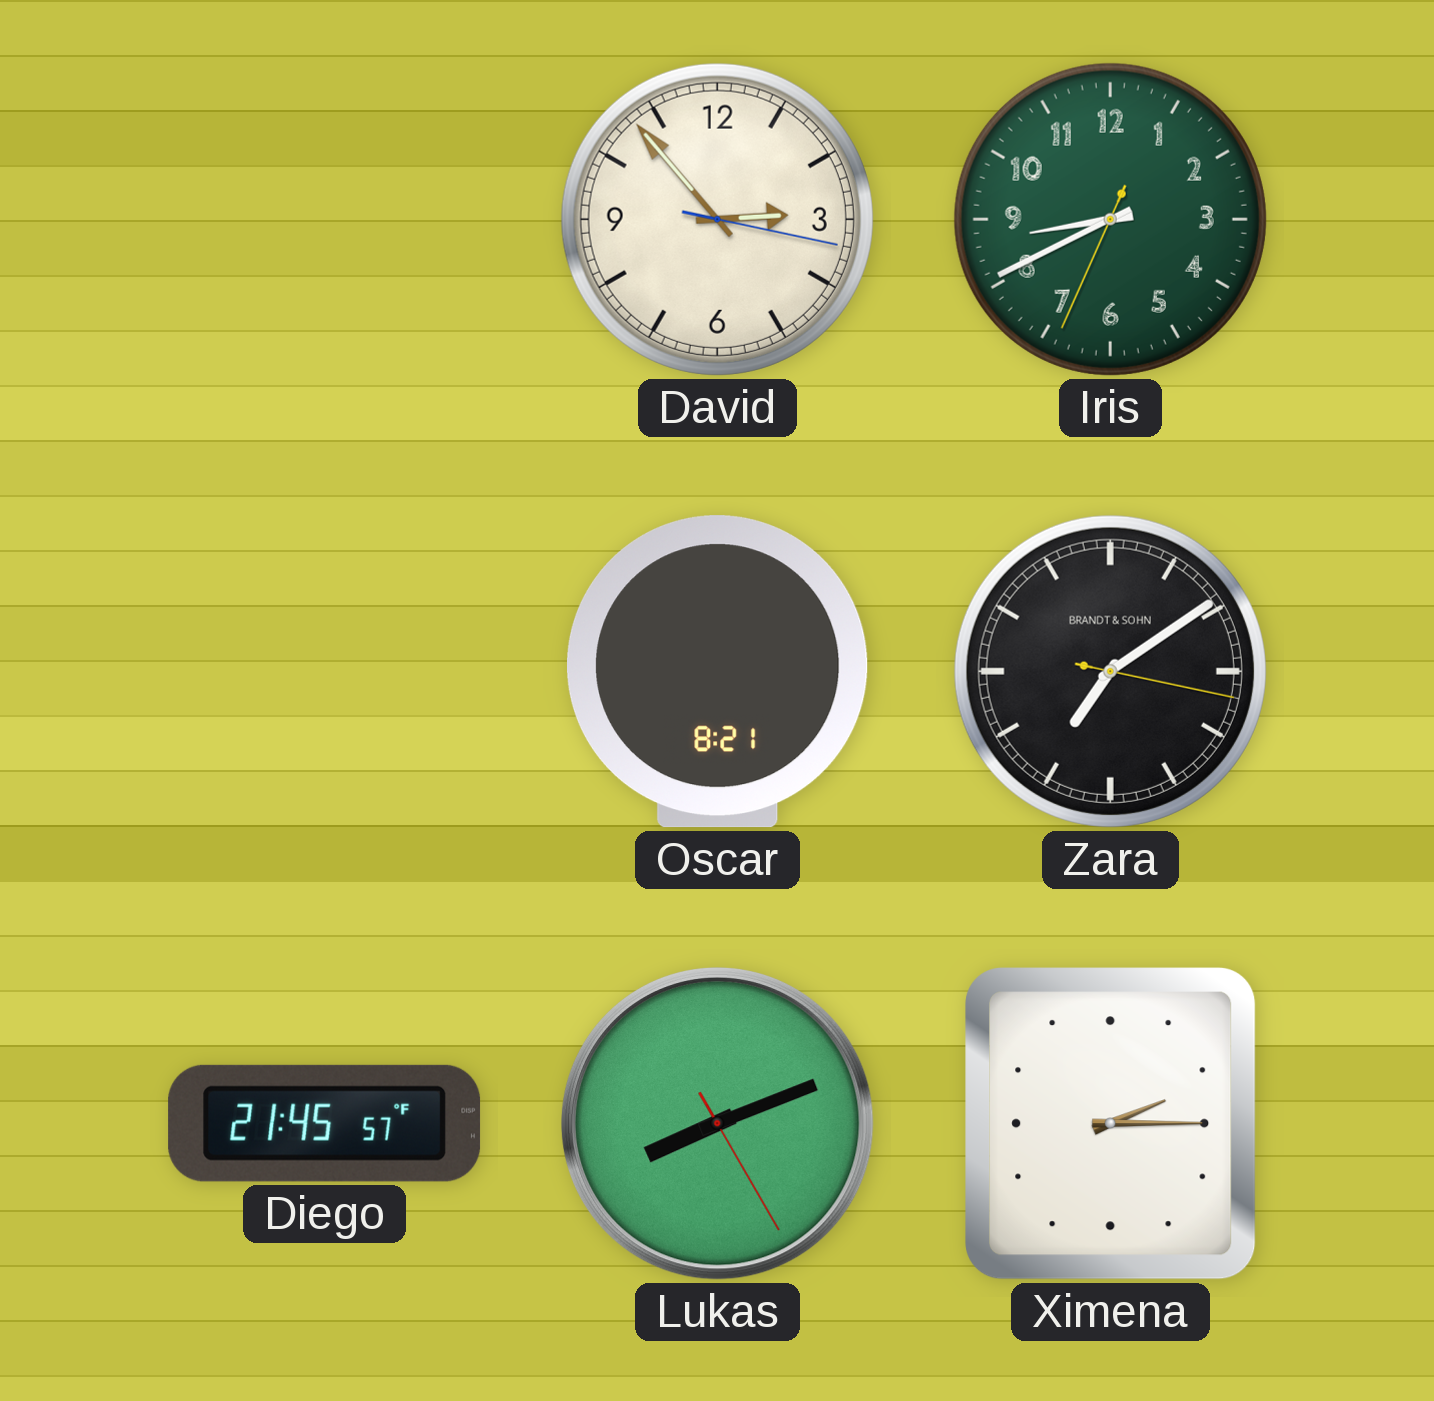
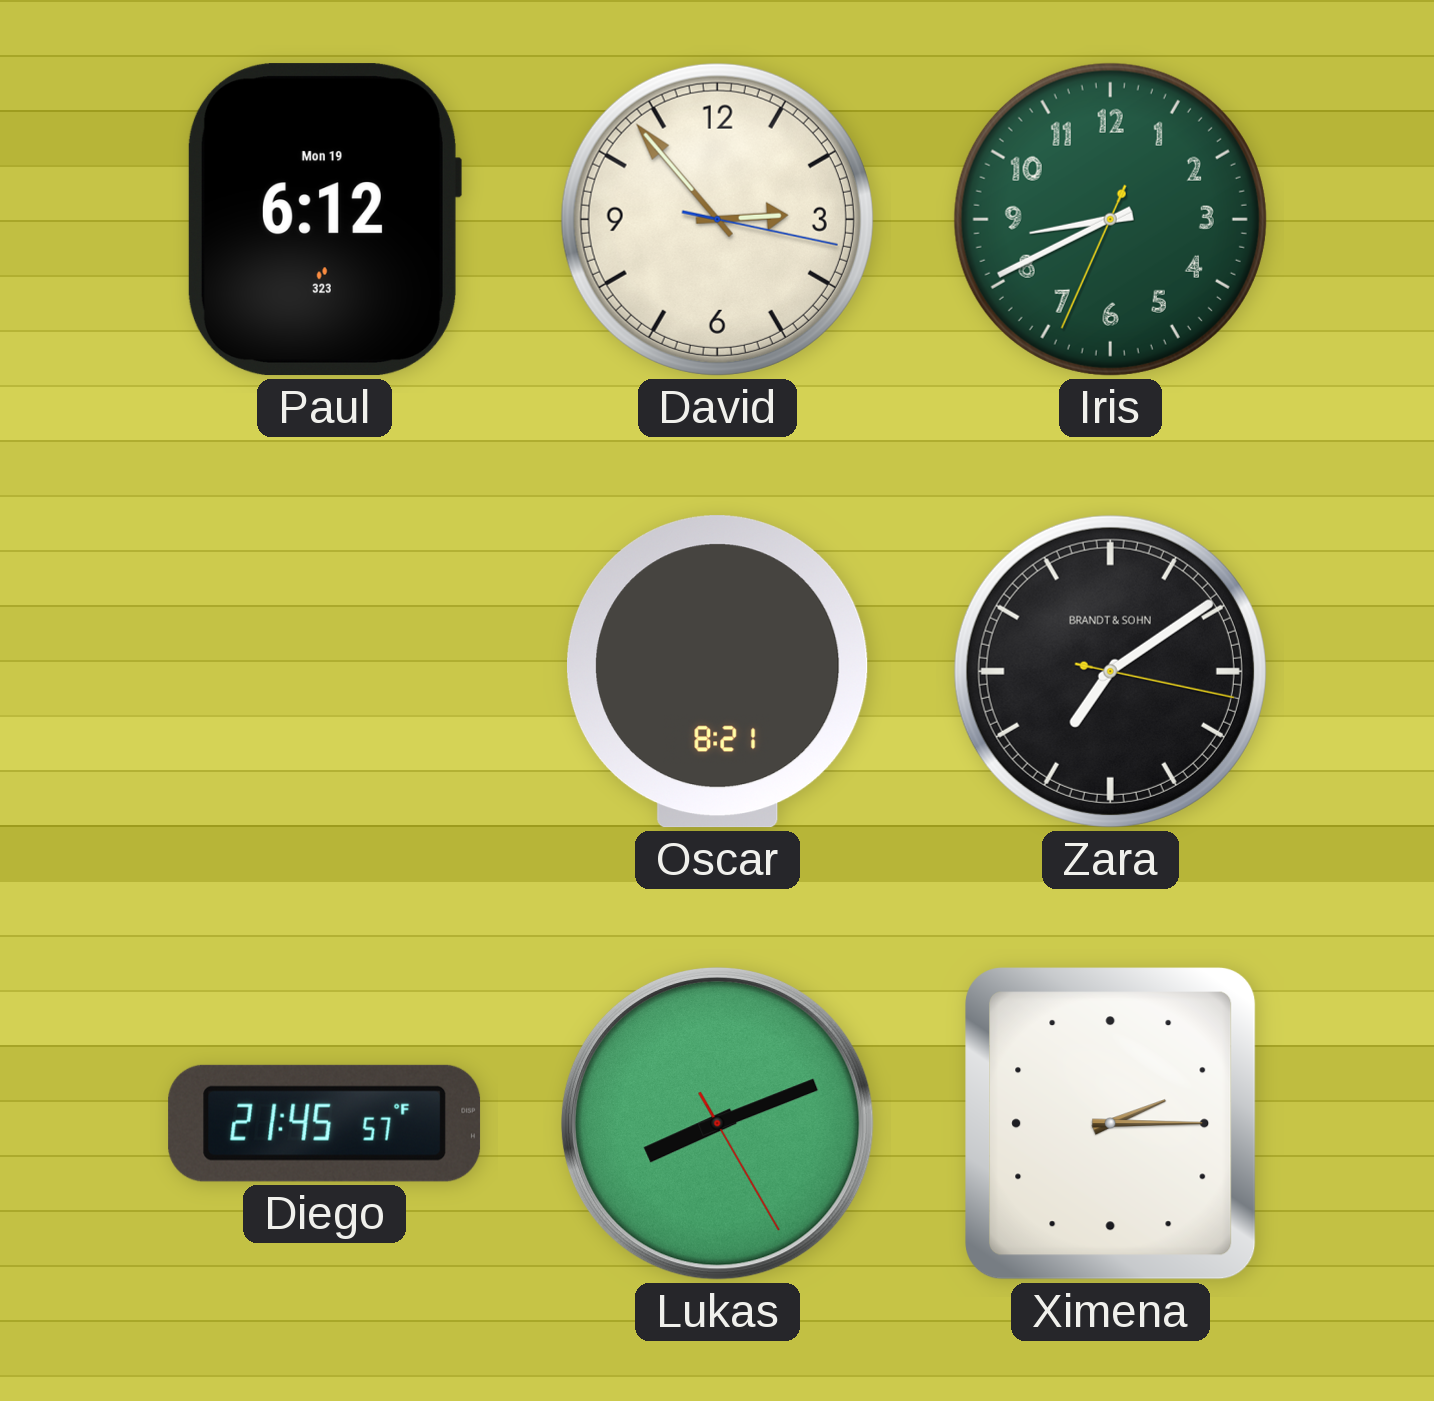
Paul: none -> 6:12
